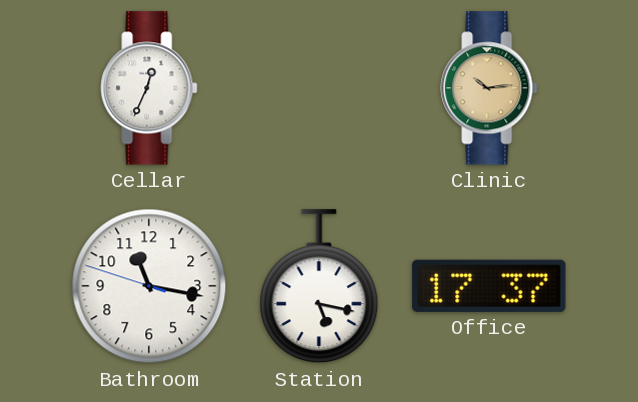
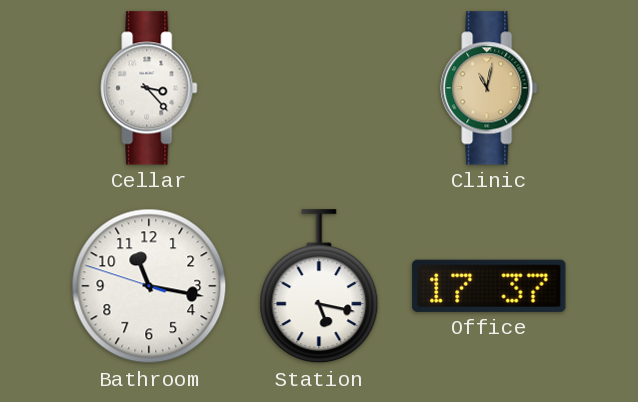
Cellar: 12:34 -> 3:23
Clinic: 10:14 -> 11:02
